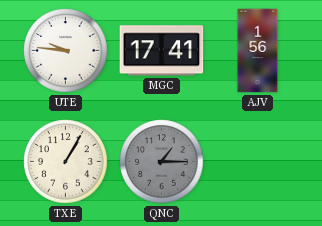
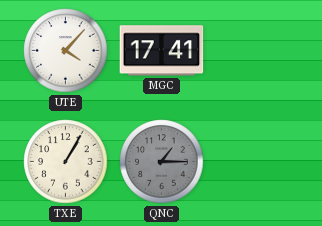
UTE: 9:46 -> 4:07
AJV: 1:56 -> none
